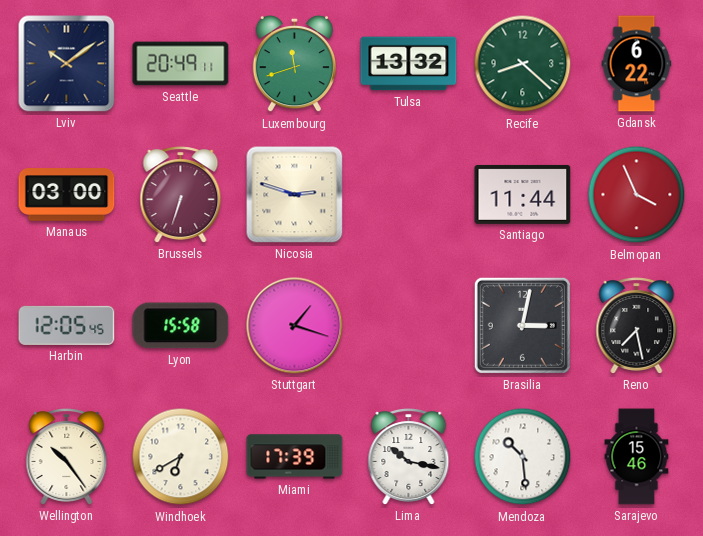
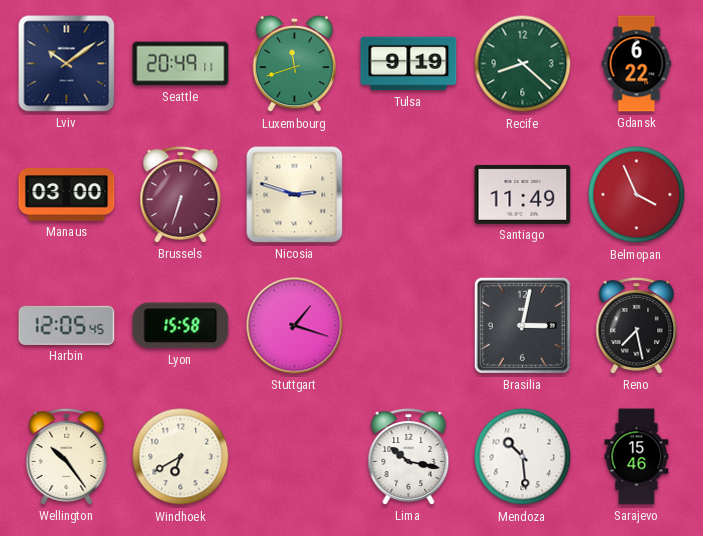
Tulsa: 13:32 -> 9:19
Santiago: 11:44 -> 11:49
Miami: 17:39 -> none
